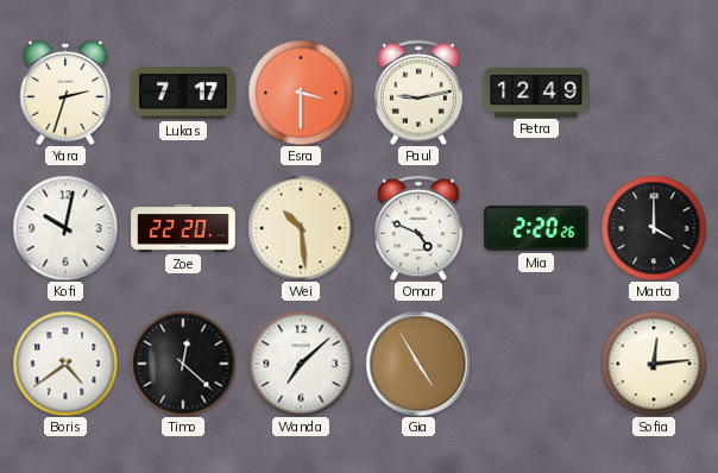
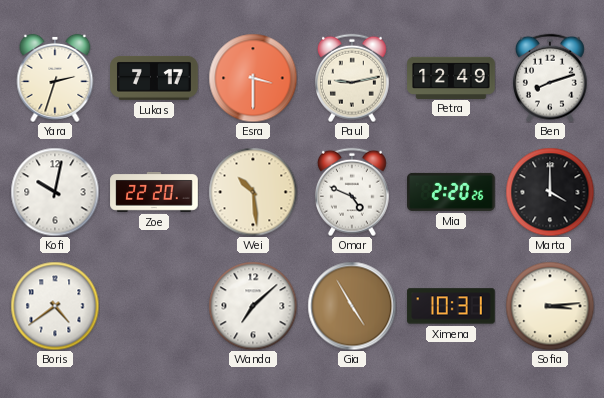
Ben: none -> 8:12
Timo: 12:22 -> none
Ximena: none -> 10:31
Sofia: 12:14 -> 3:14
